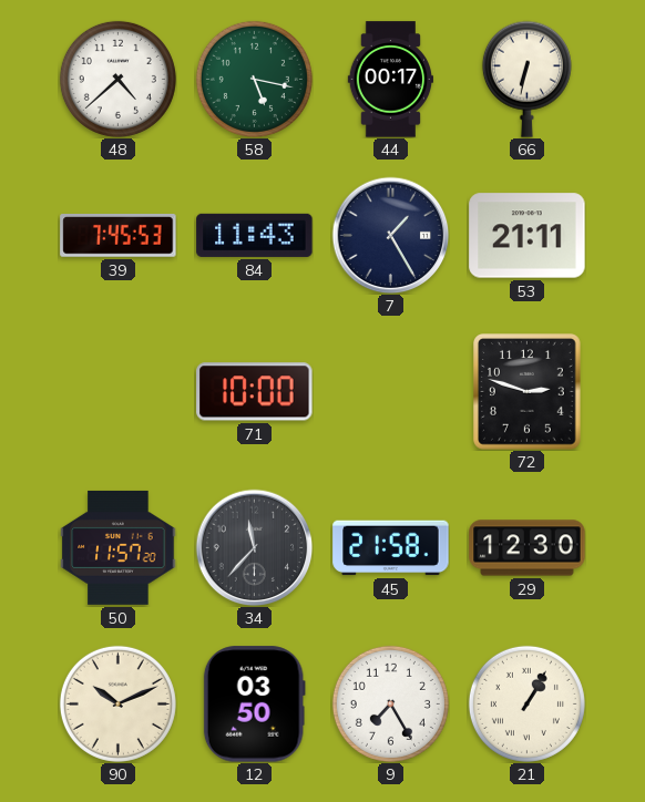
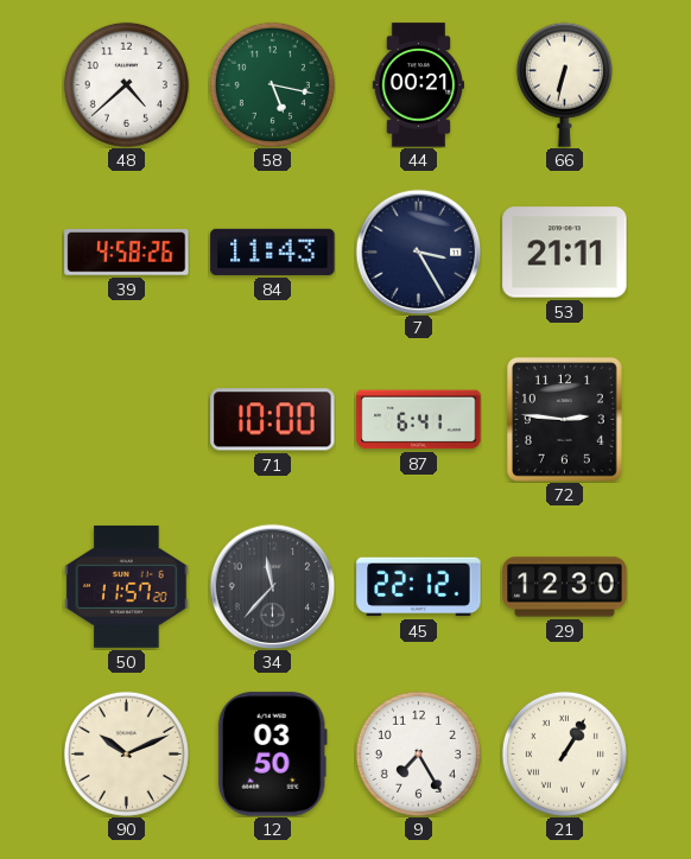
44: 00:17 -> 00:21
39: 7:45 -> 4:58
7: 1:25 -> 3:25
87: none -> 6:41
72: 2:48 -> 2:46
45: 21:58 -> 22:12
